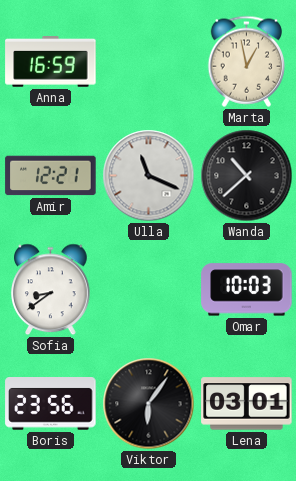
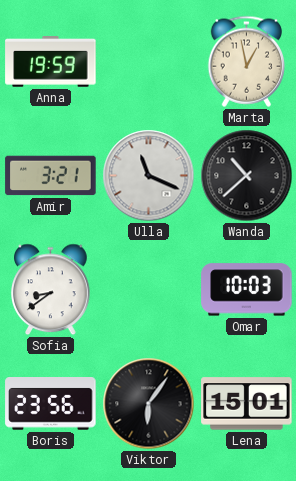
Anna: 16:59 -> 19:59
Amir: 12:21 -> 3:21
Lena: 03:01 -> 15:01
